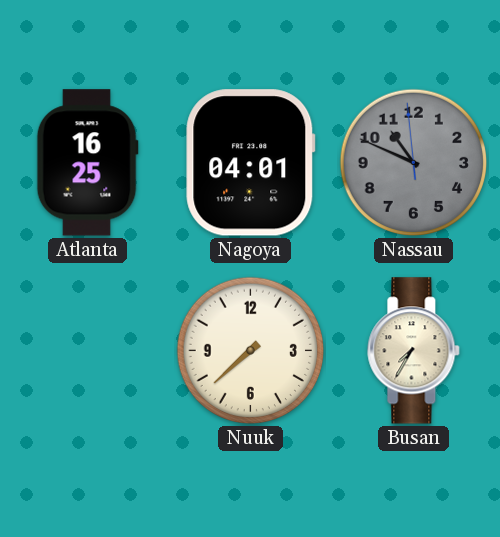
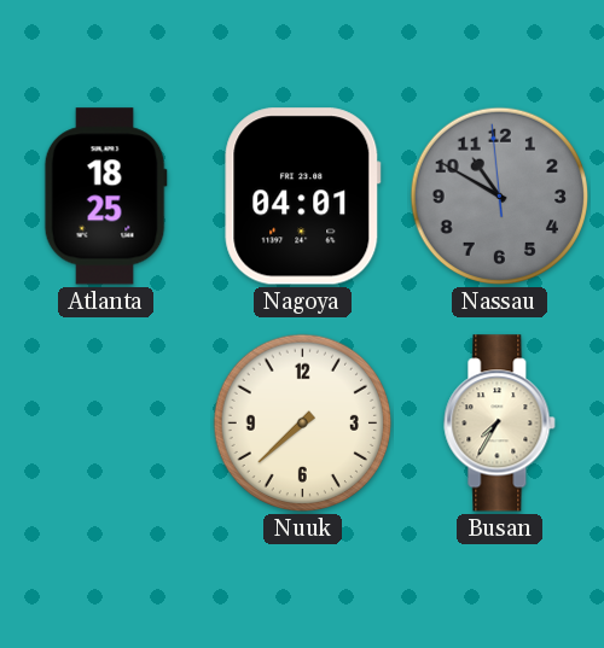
Atlanta: 16:25 -> 18:25
Nassau: 10:48 -> 10:49
